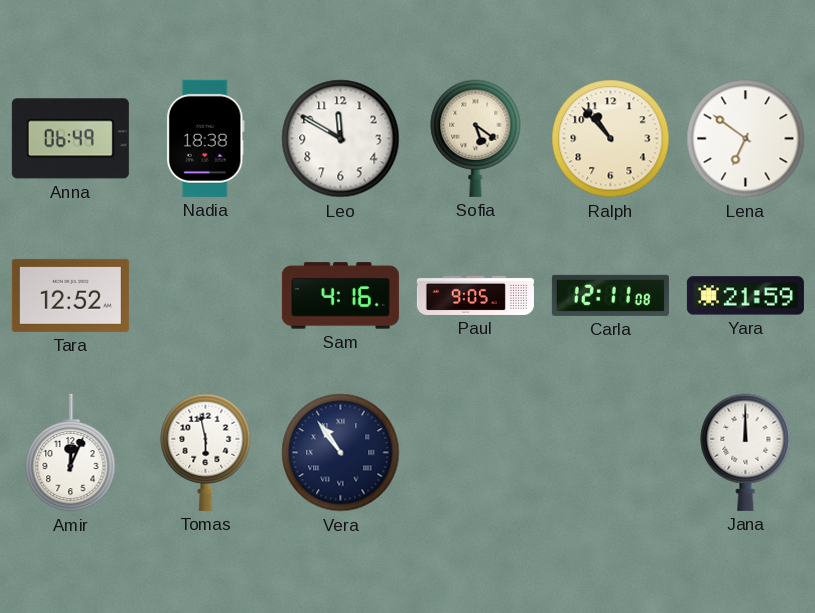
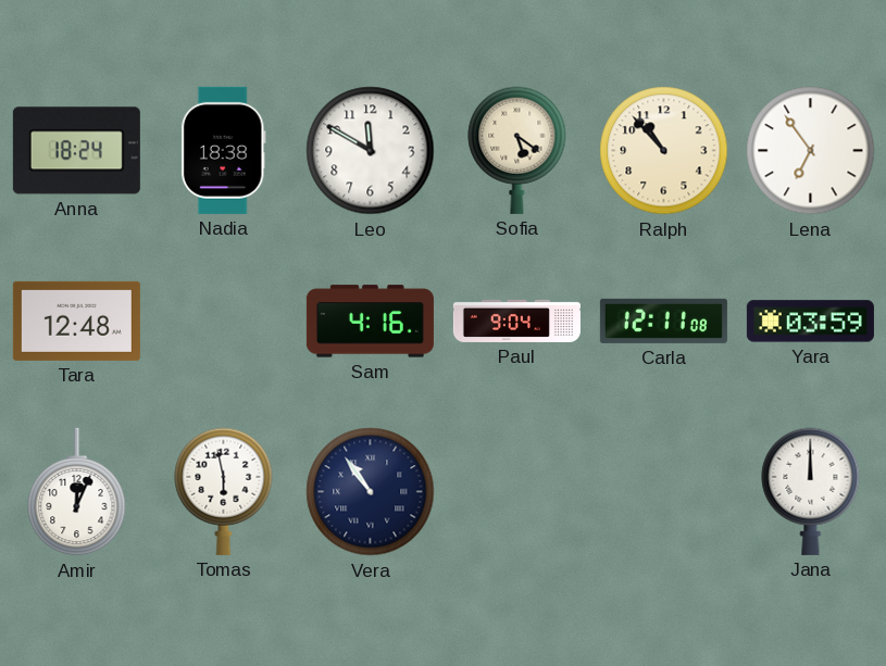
Anna: 06:49 -> 18:24
Lena: 6:51 -> 6:54
Tara: 12:52 -> 12:48
Paul: 9:05 -> 9:04
Yara: 21:59 -> 03:59
